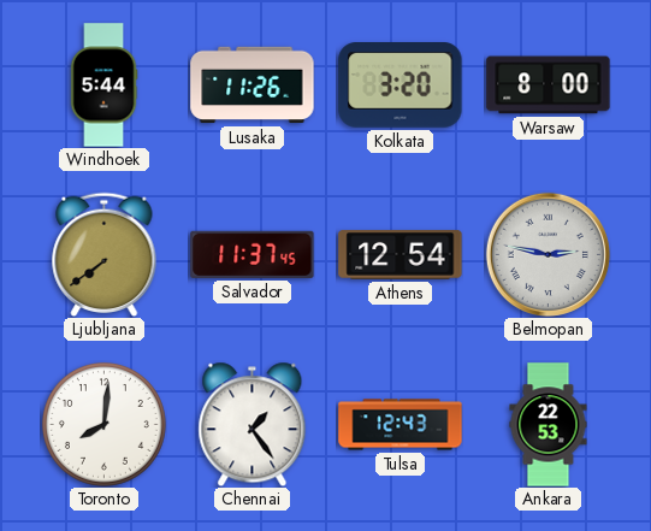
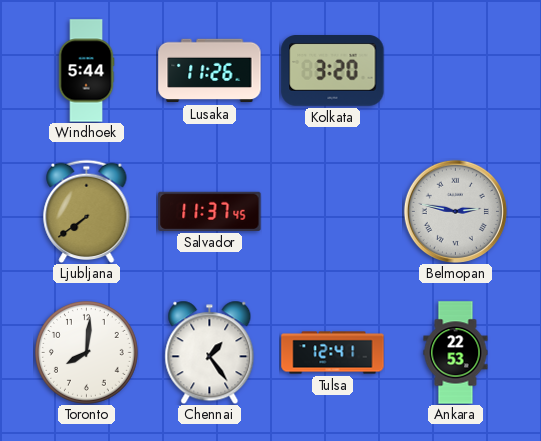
Warsaw: 8:00 -> none
Athens: 12:54 -> none
Tulsa: 12:43 -> 12:41
